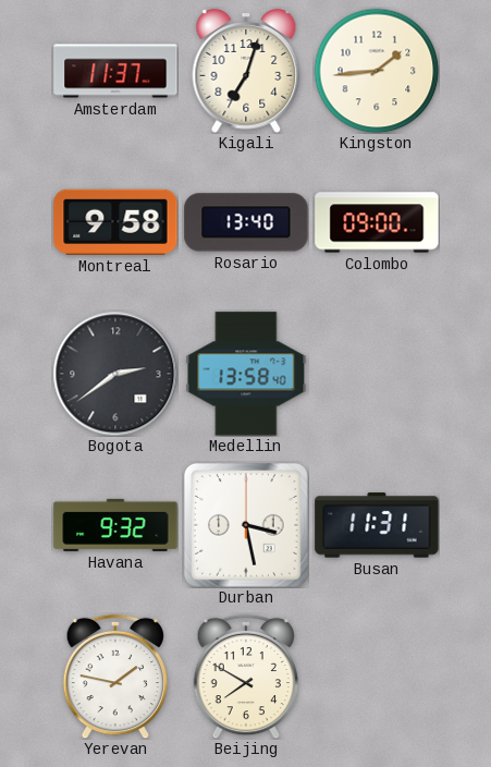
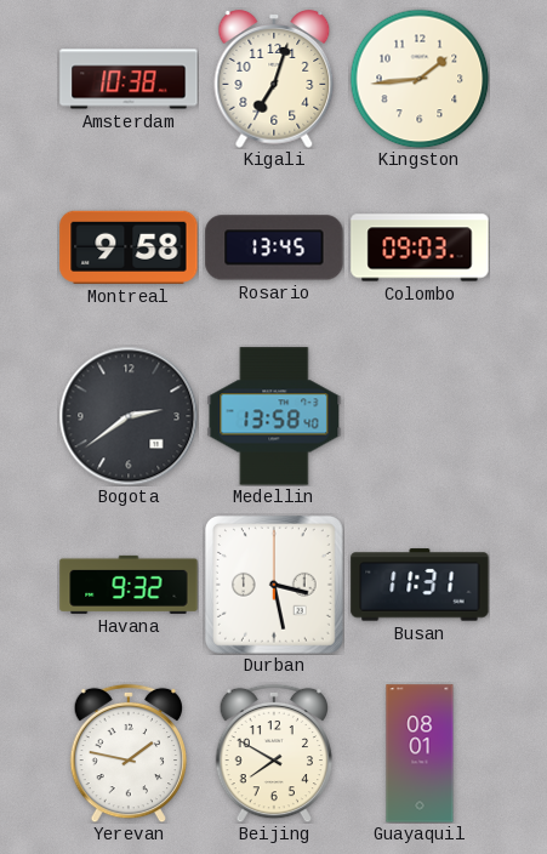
Amsterdam: 11:37 -> 10:38
Rosario: 13:40 -> 13:45
Colombo: 09:00 -> 09:03
Guayaquil: none -> 08:01
